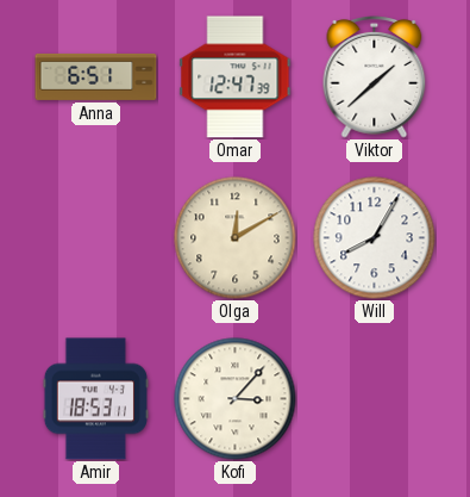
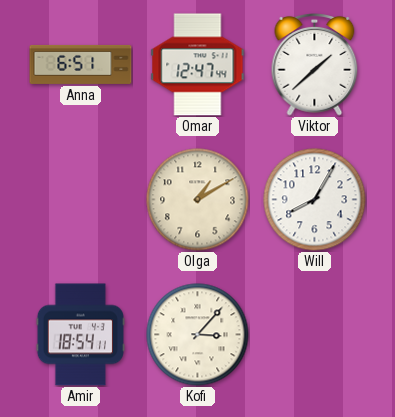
Omar: 12:47:39 -> 12:47:44
Olga: 12:10 -> 1:10
Amir: 18:53 -> 18:54
